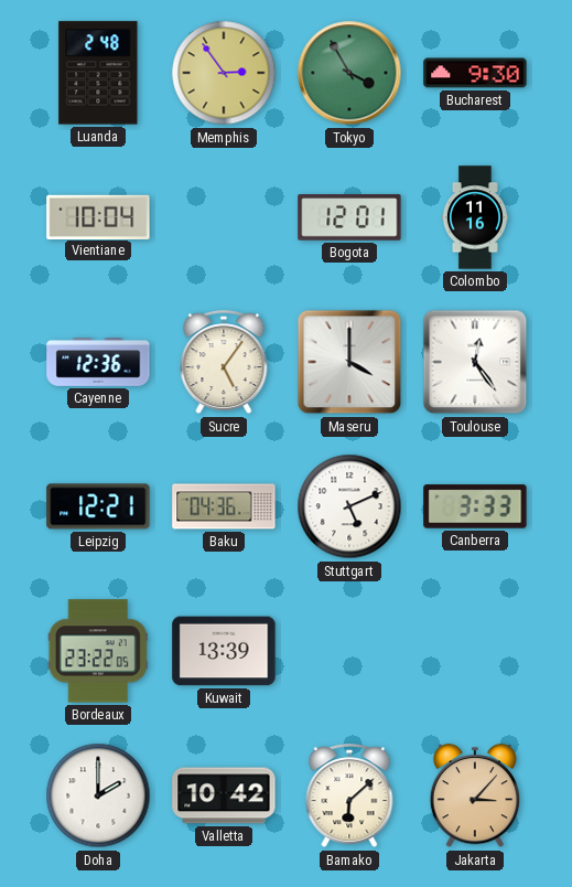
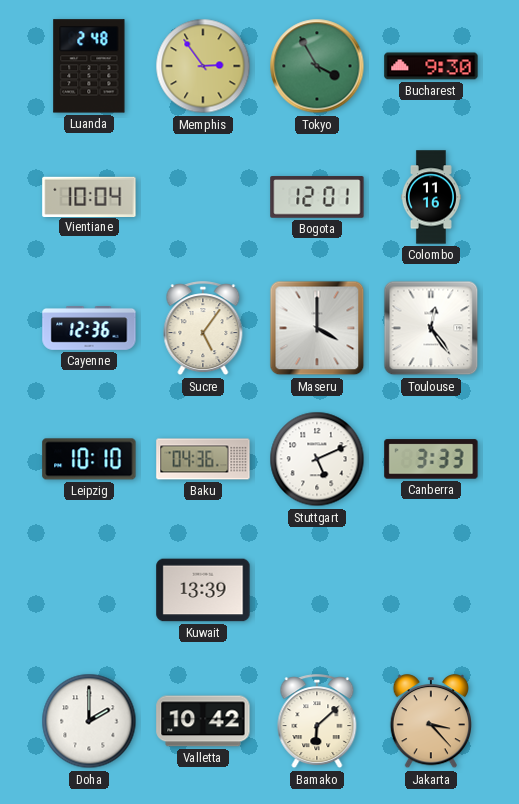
Leipzig: 12:21 -> 10:10
Bordeaux: 23:22 -> none
Jakarta: 3:07 -> 3:23
